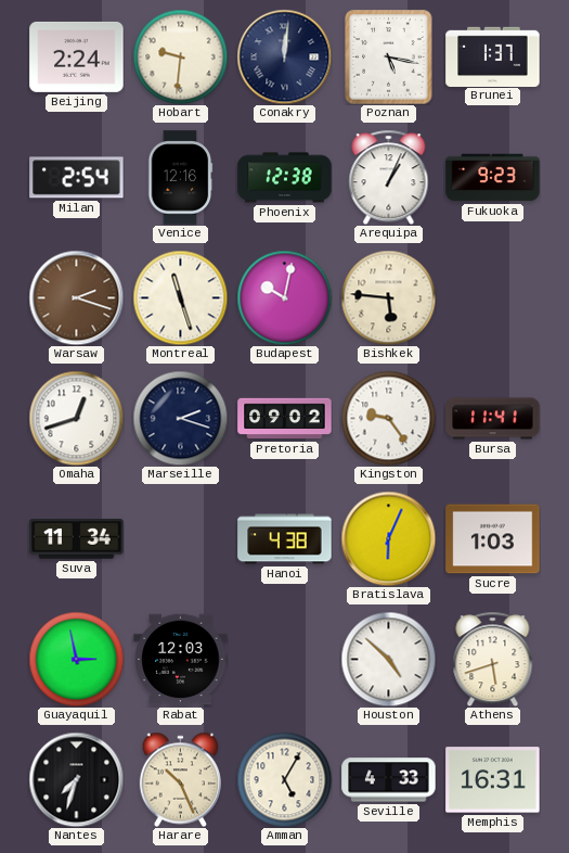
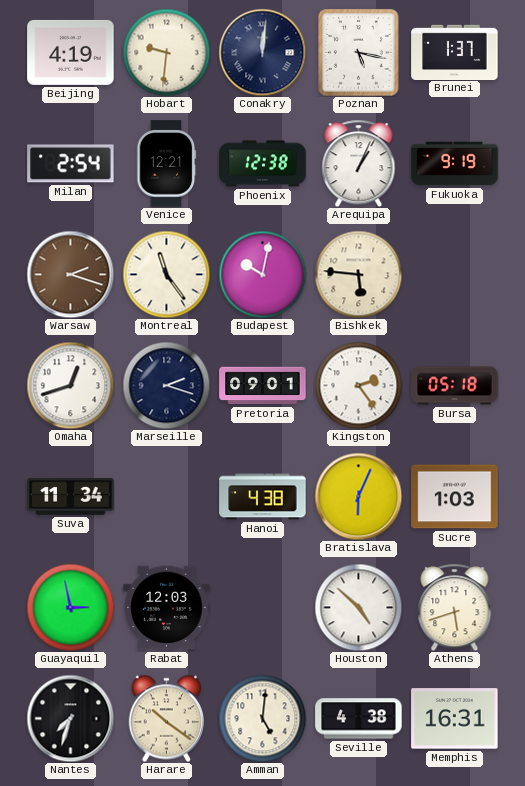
Beijing: 2:24 -> 4:19
Venice: 12:16 -> 12:21
Fukuoka: 9:23 -> 9:19
Montreal: 11:27 -> 11:24
Pretoria: 09:02 -> 09:01
Kingston: 9:24 -> 2:24
Bursa: 11:41 -> 05:18
Harare: 10:26 -> 10:21
Amman: 5:05 -> 5:01
Seville: 4:33 -> 4:38
